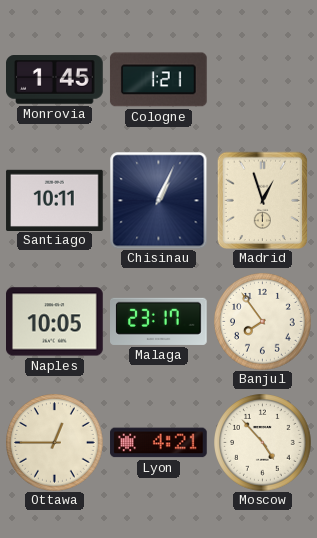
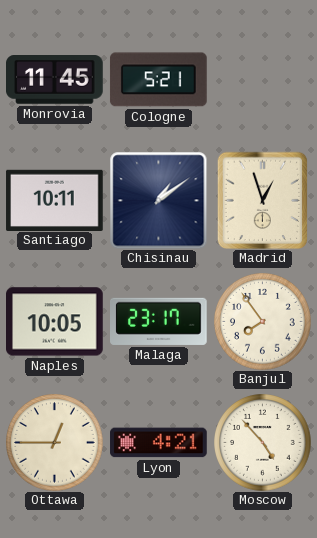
Monrovia: 1:45 -> 11:45
Cologne: 1:21 -> 5:21
Chisinau: 1:04 -> 1:09
